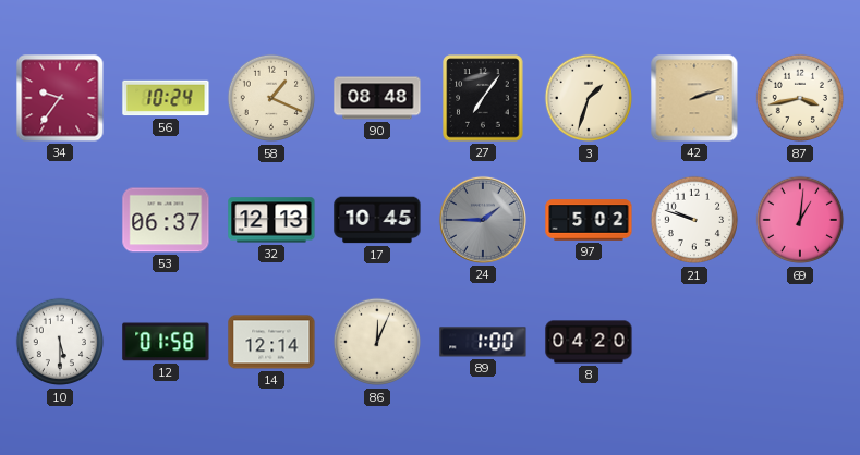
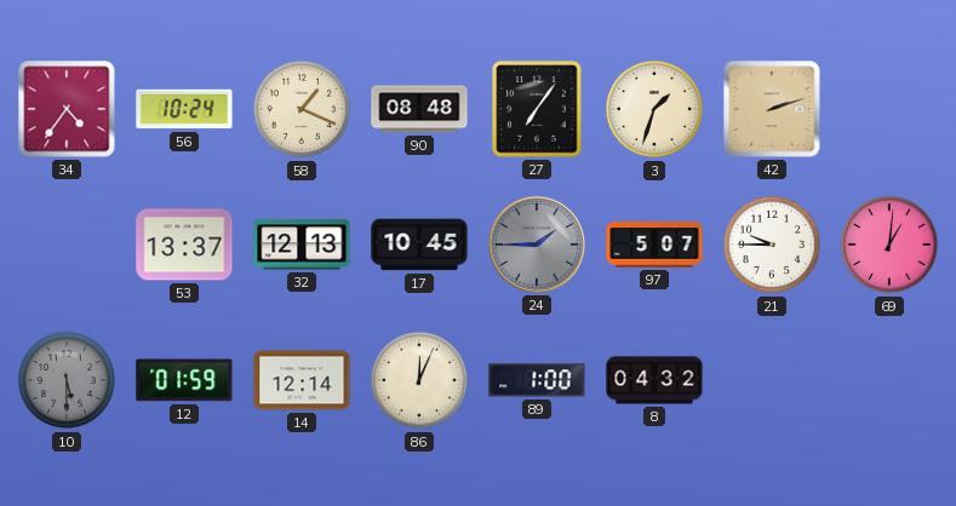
34: 9:36 -> 4:36
87: 3:43 -> none
53: 06:37 -> 13:37
97: 5:02 -> 5:07
21: 9:48 -> 9:45
10 dial: white -> grey
12: 01:58 -> 01:59
8: 04:20 -> 04:32
